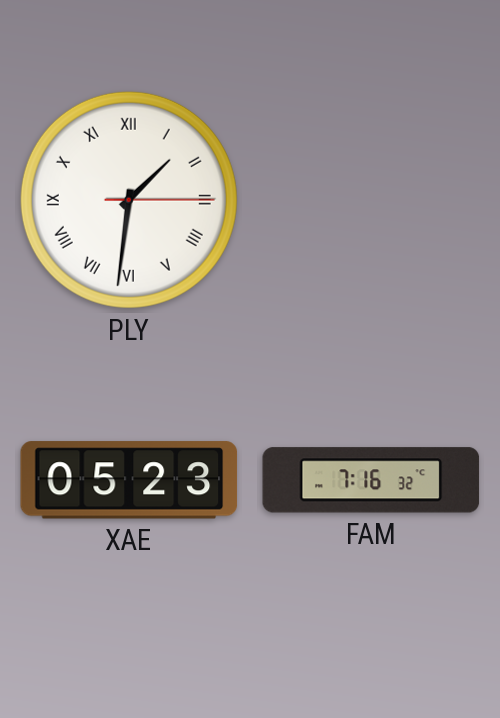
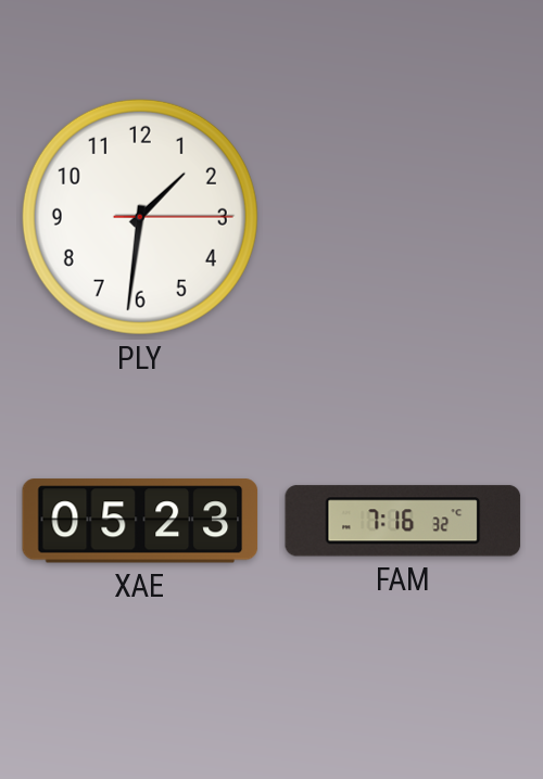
PLY numerals: Roman -> Arabic
